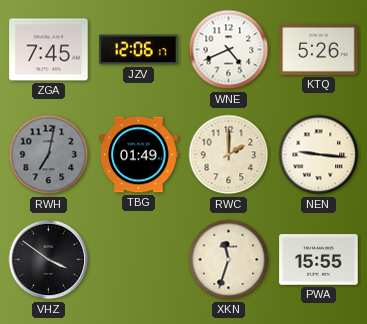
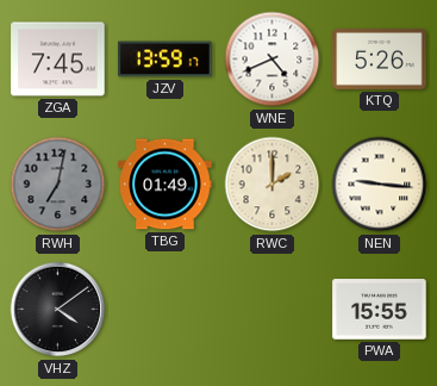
JZV: 12:06 -> 13:59
VHZ: 3:51 -> 4:09
XKN: 11:33 -> none
